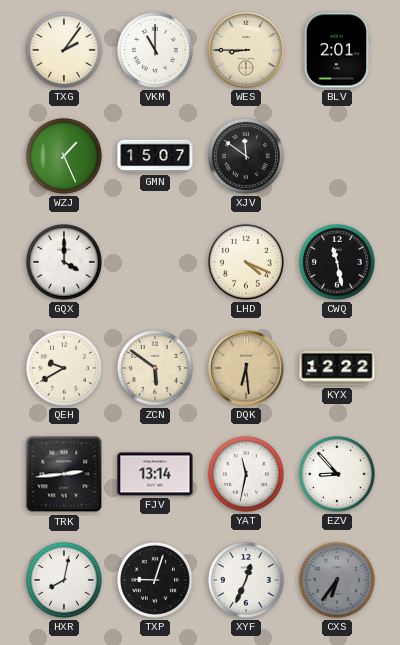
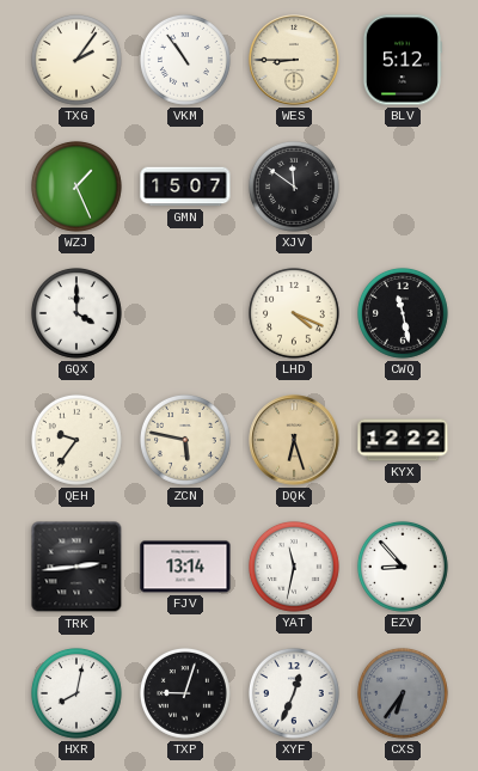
VKM: 11:00 -> 10:54
BLV: 2:01 -> 5:12
QEH: 9:40 -> 9:36
ZCN: 5:51 -> 5:47
DQK: 6:29 -> 6:27
